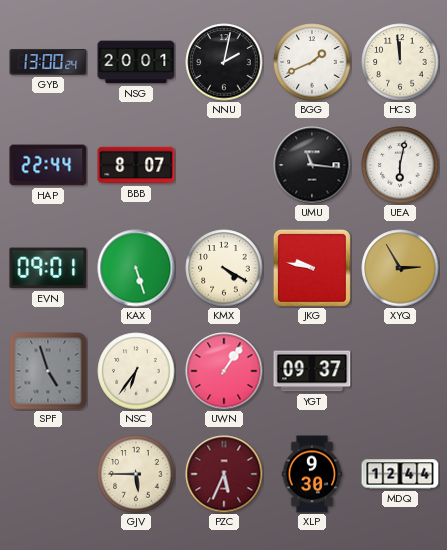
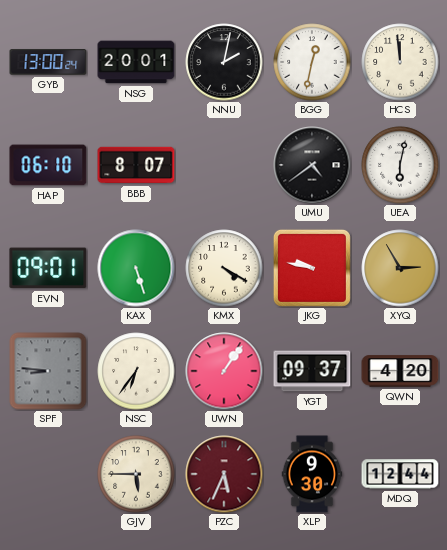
BGG: 1:41 -> 12:32
HAP: 22:44 -> 06:10
UMU: 11:16 -> 4:39
SPF: 4:57 -> 8:46
QWN: none -> 4:20
